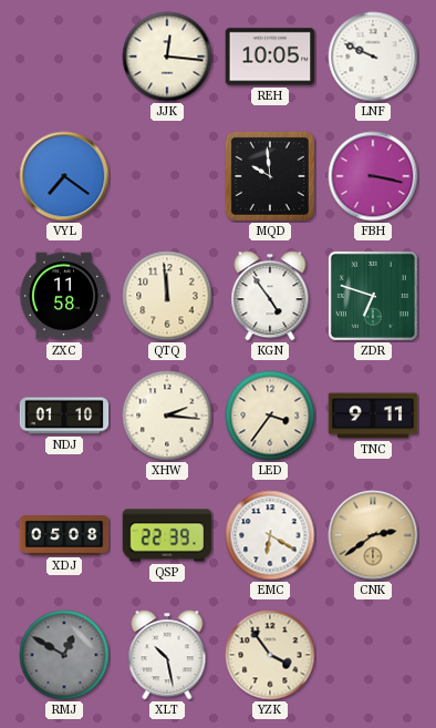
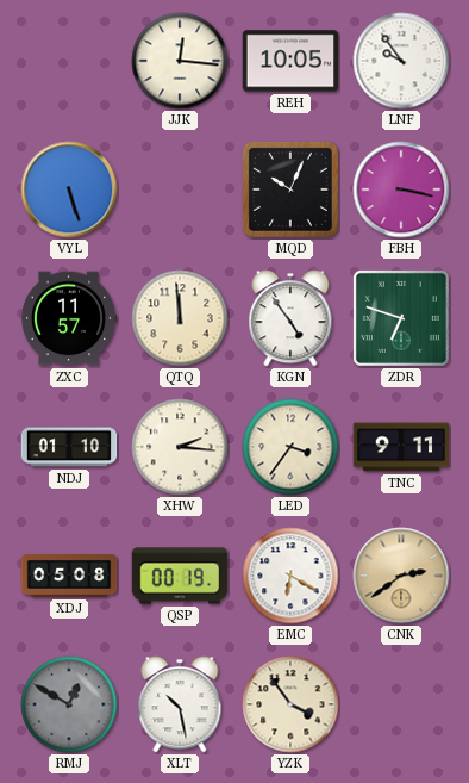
LNF: 9:49 -> 9:54
VYL: 7:21 -> 5:27
MQD: 9:59 -> 10:04
ZXC: 11:58 -> 11:57
QSP: 22:39 -> 00:19
